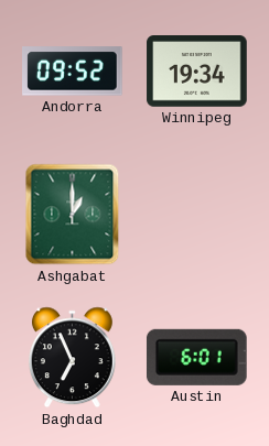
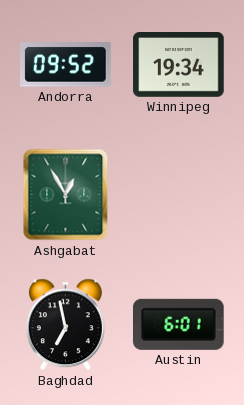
Ashgabat: 1:00 -> 12:55
Baghdad: 6:56 -> 6:58
